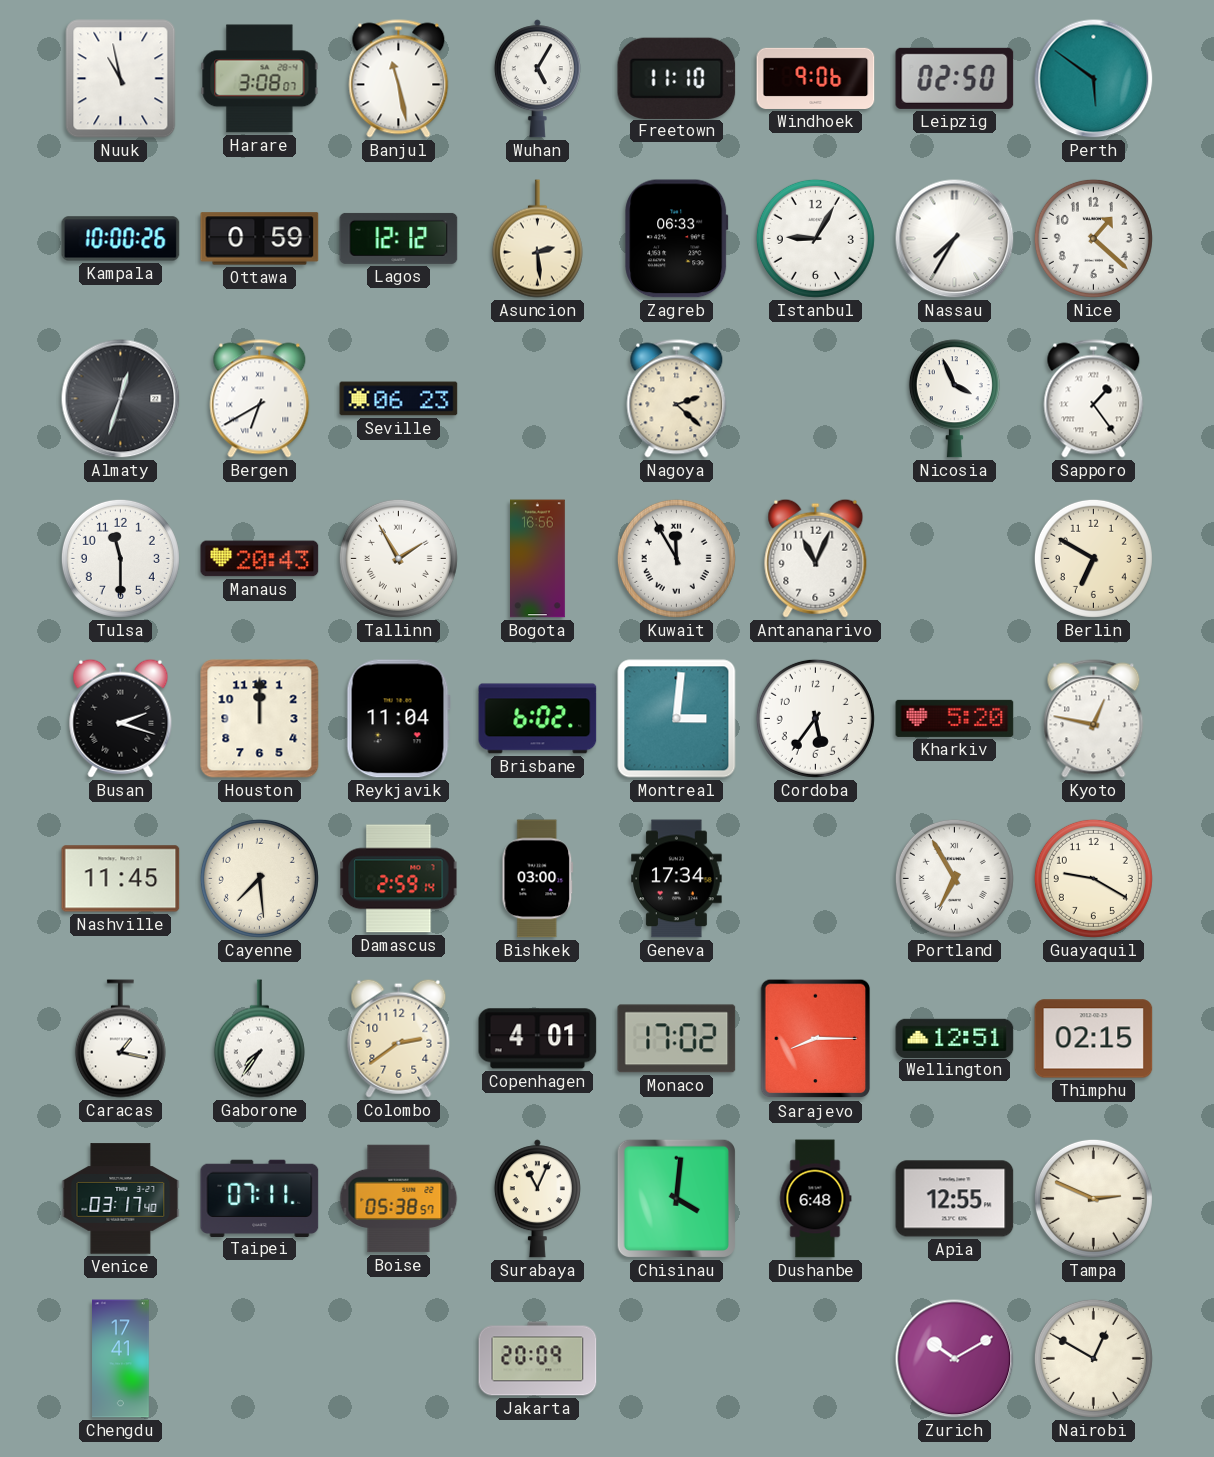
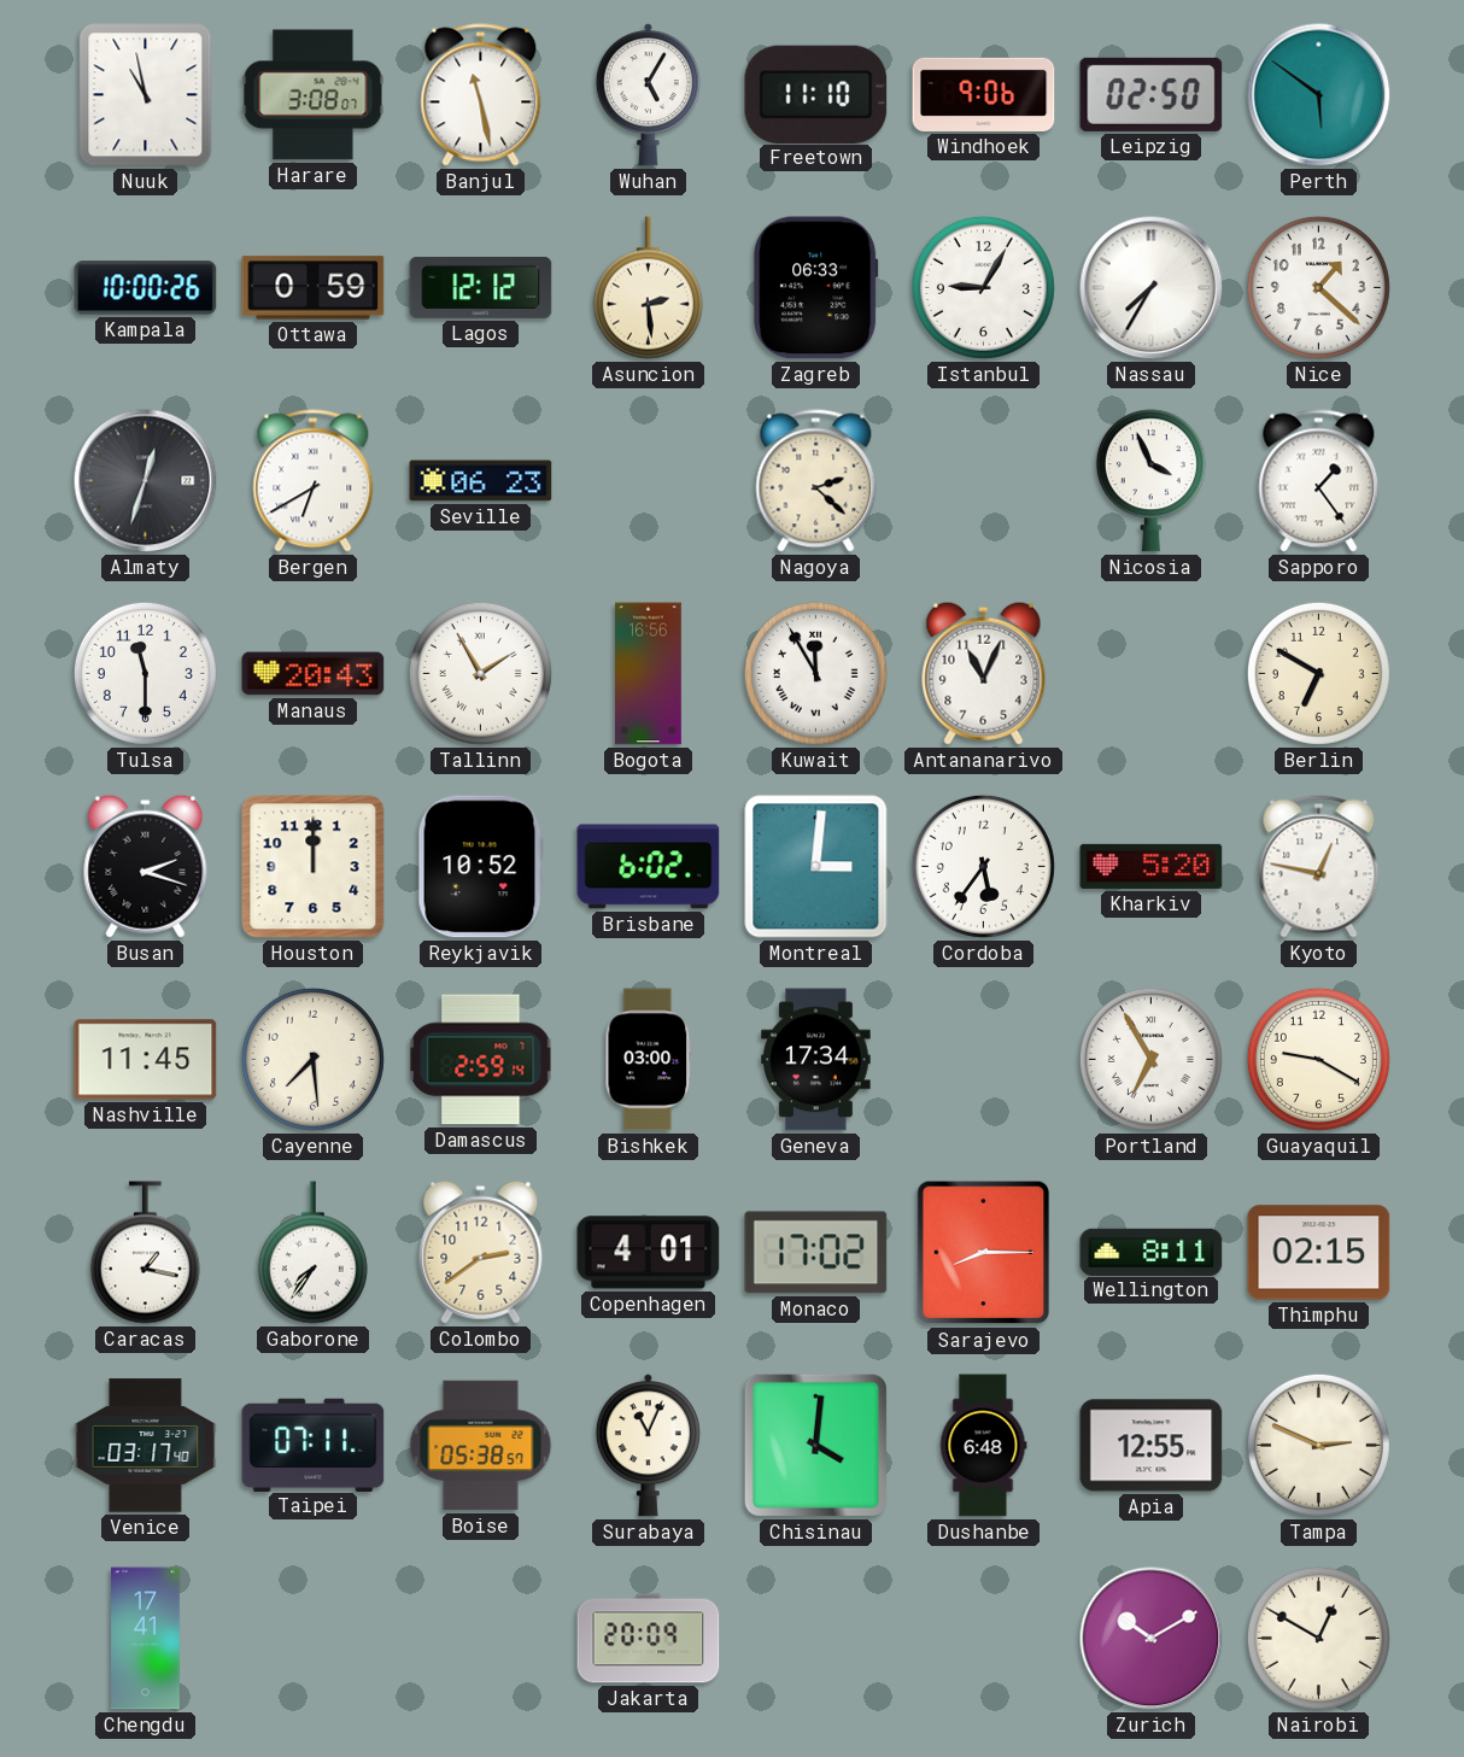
Reykjavik: 11:04 -> 10:52
Wellington: 12:51 -> 8:11
